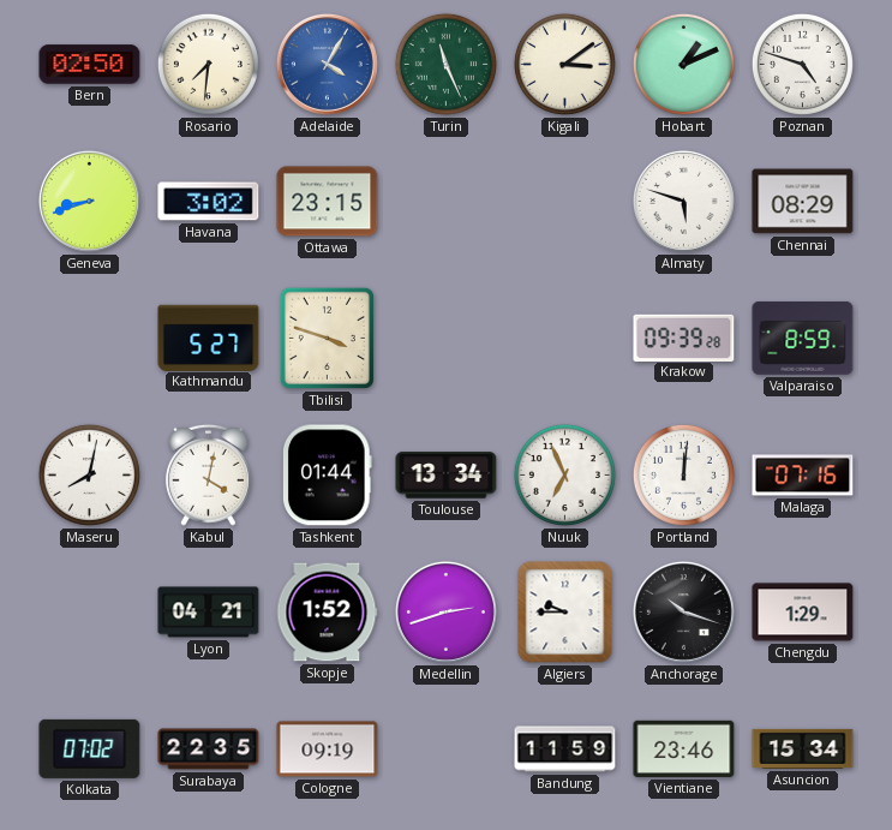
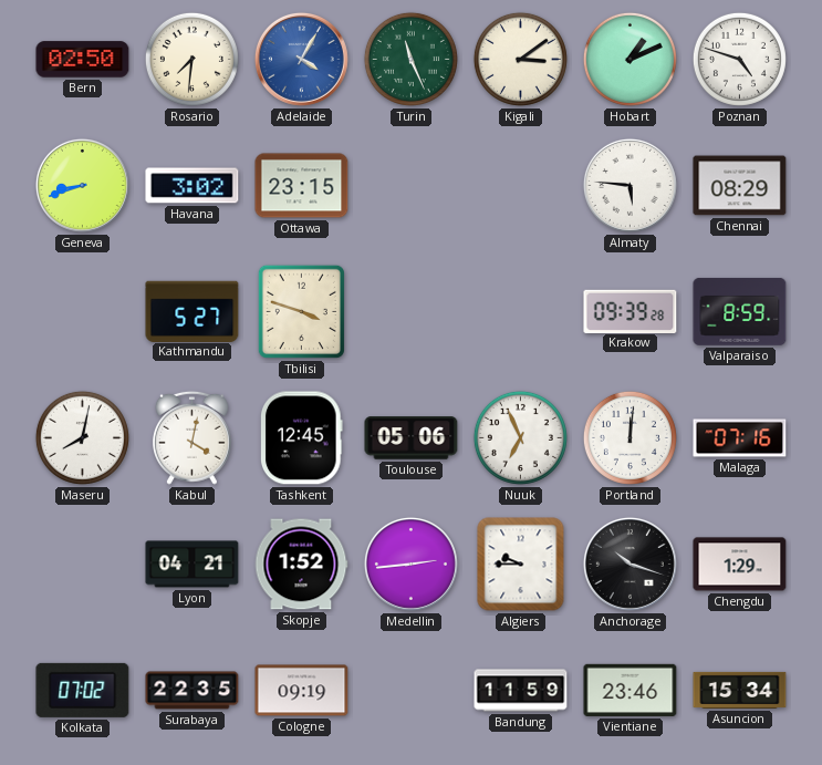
Almaty: 5:48 -> 5:46
Tashkent: 01:44 -> 12:45
Toulouse: 13:34 -> 05:06
Medellin: 2:42 -> 2:44
